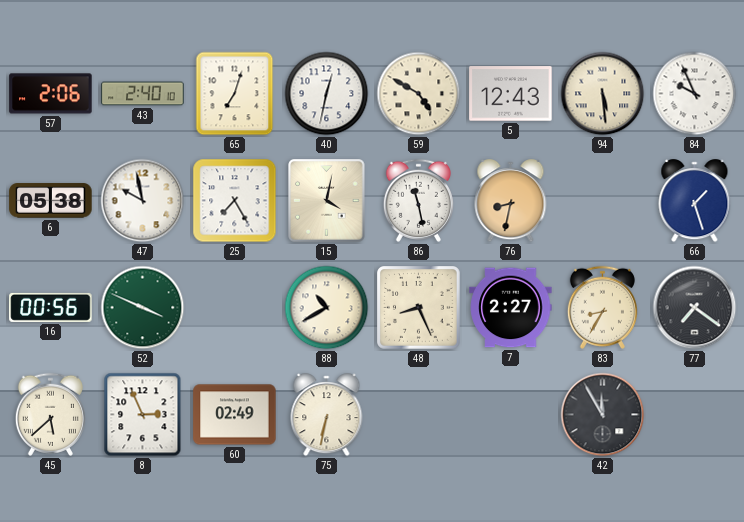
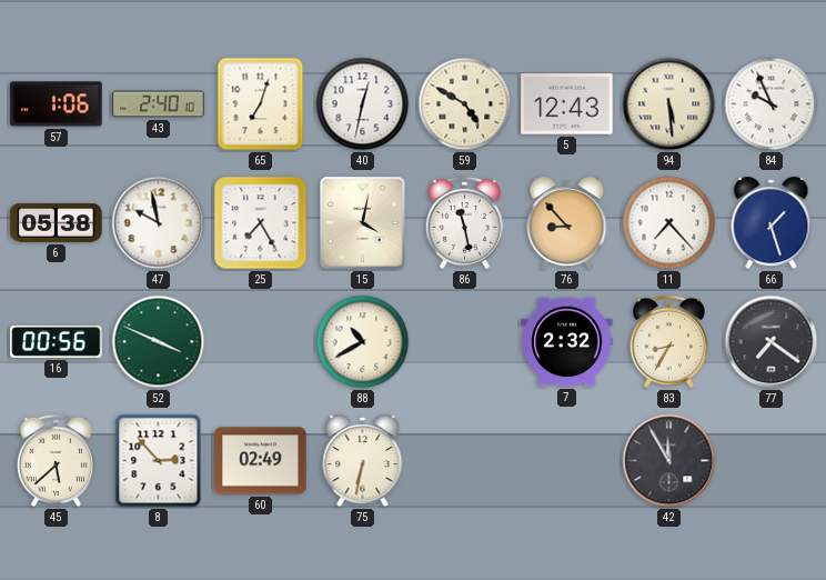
57: 2:06 -> 1:06
76: 8:32 -> 8:53
11: none -> 7:23
48: 8:26 -> none
7: 2:27 -> 2:32
8: 2:56 -> 2:53
